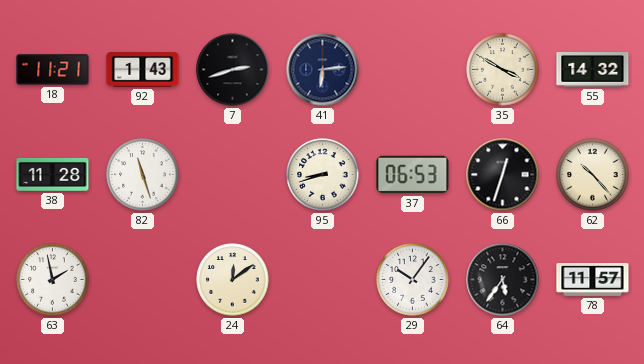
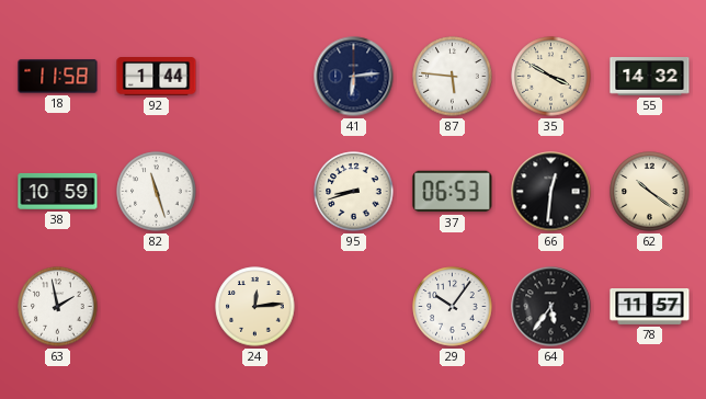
18: 11:21 -> 11:58
92: 1:43 -> 1:44
7: 2:42 -> none
87: none -> 5:46
38: 11:28 -> 10:59
66: 12:33 -> 12:31
62: 10:23 -> 10:21
24: 12:09 -> 12:14
